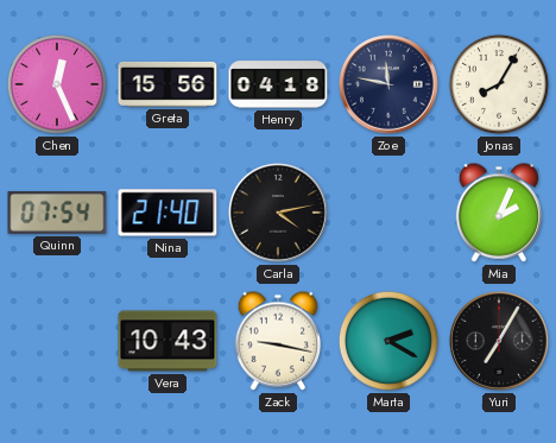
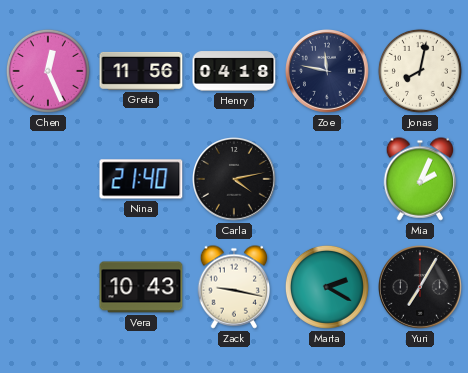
Greta: 15:56 -> 11:56
Jonas: 8:05 -> 8:02
Quinn: 07:54 -> none
